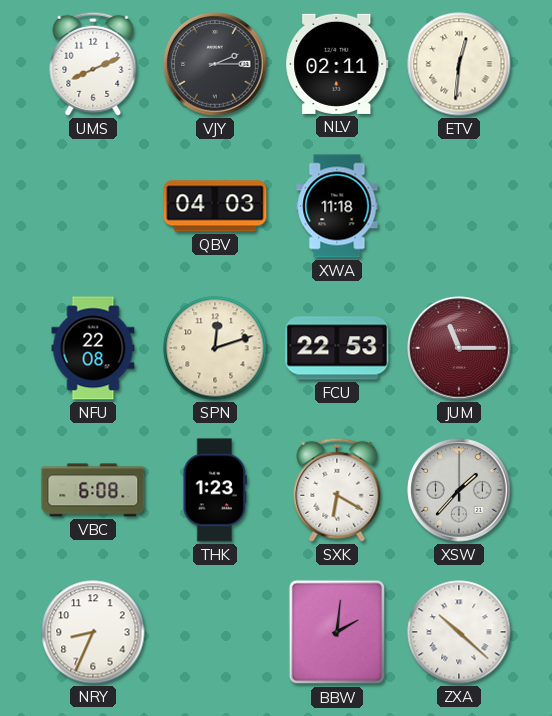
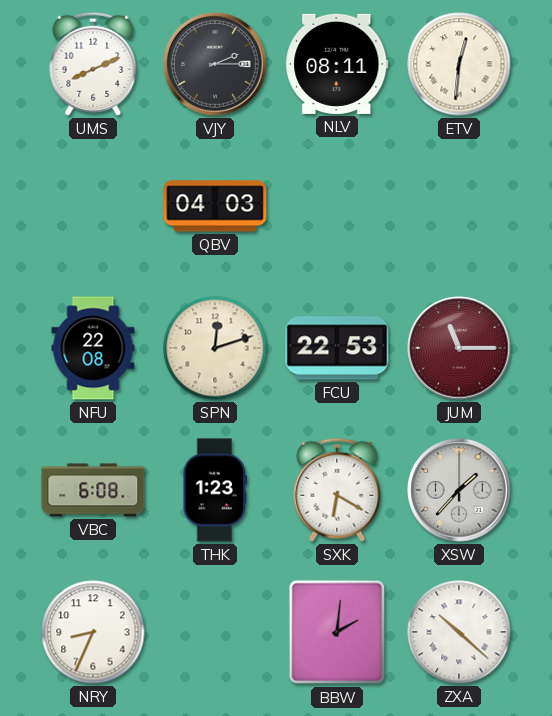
NLV: 02:11 -> 08:11
XWA: 11:18 -> none
